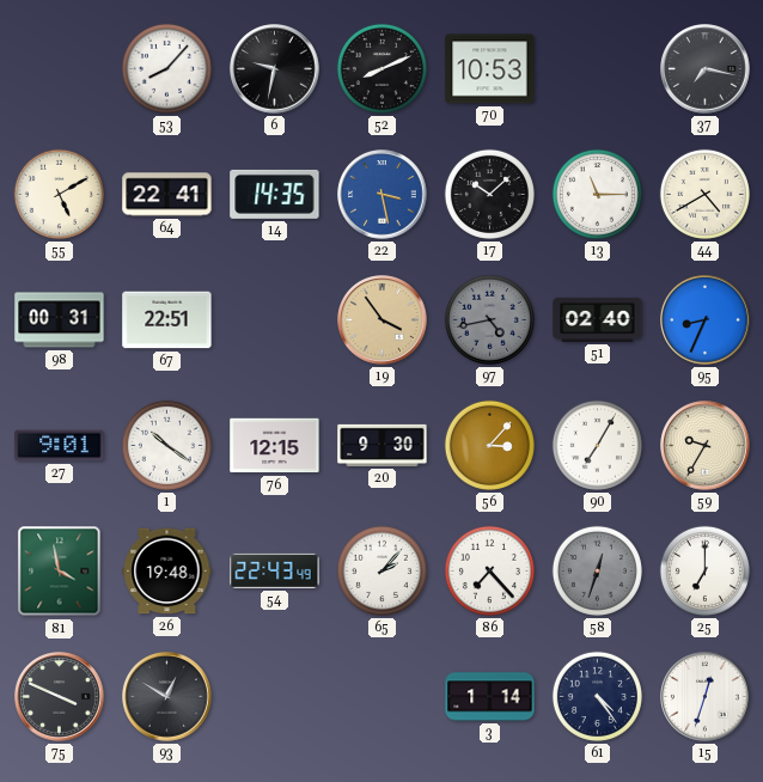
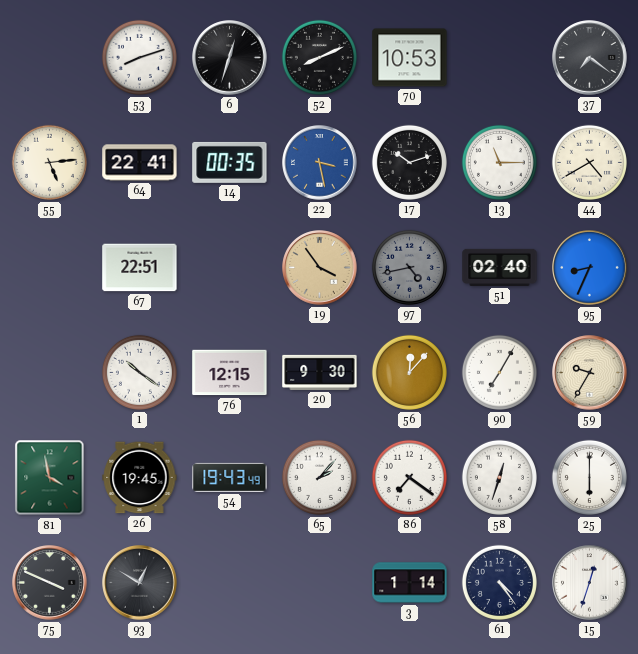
53: 8:07 -> 8:12
6: 9:32 -> 12:33
37: 7:17 -> 7:21
55: 5:10 -> 5:14
14: 14:35 -> 00:35
17: 10:08 -> 10:12
98: 00:31 -> none
27: 9:01 -> none
56: 3:07 -> 12:07
26: 19:48 -> 19:45
54: 22:43 -> 19:43
86: 7:23 -> 7:21
58 dial: grey -> white
25: 7:00 -> 6:00
